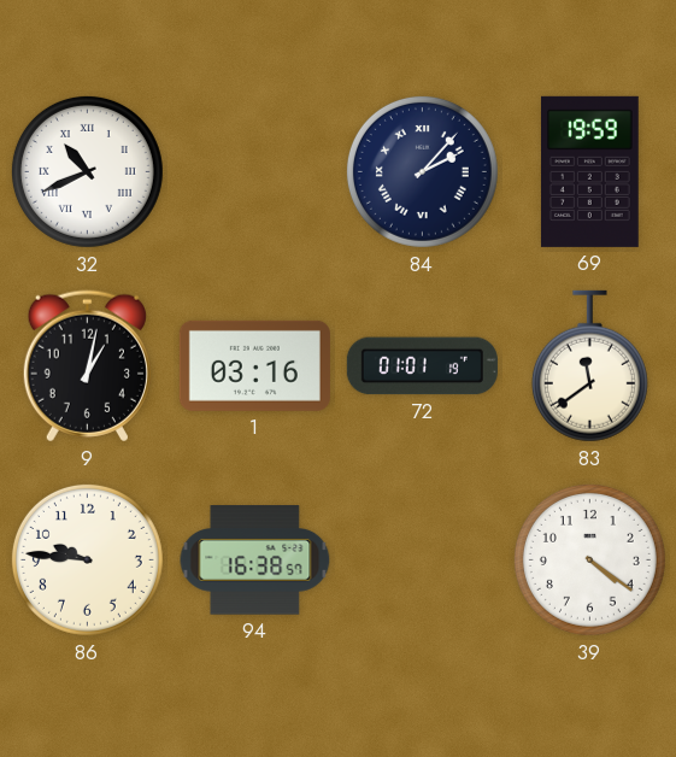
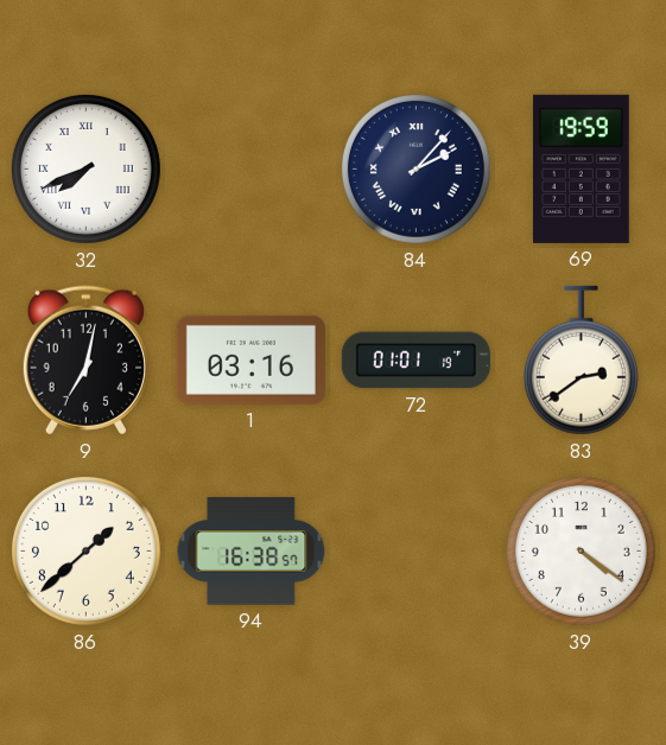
32: 10:41 -> 7:41
9: 1:02 -> 7:02
83: 11:39 -> 2:39
86: 9:46 -> 1:38
